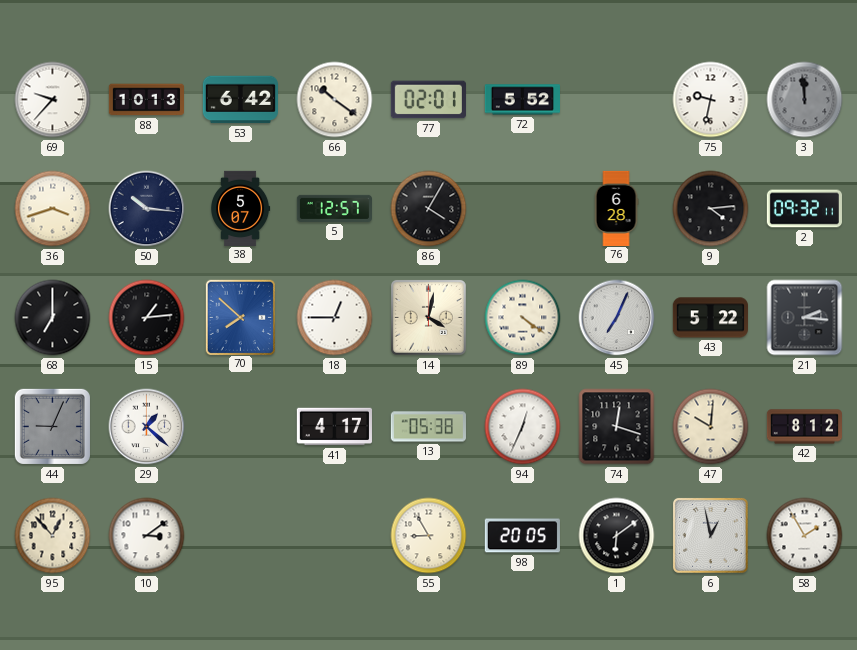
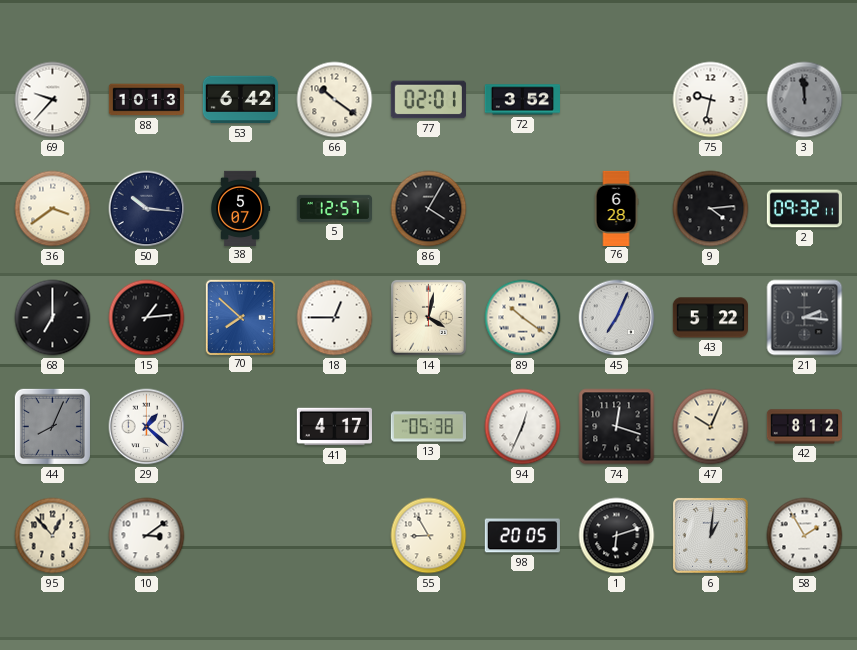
72: 5:52 -> 3:52
36: 3:42 -> 3:39
89: 4:21 -> 10:21
44: 9:04 -> 8:04
47: 10:01 -> 10:04
1: 6:09 -> 6:12
6: 12:58 -> 1:01
